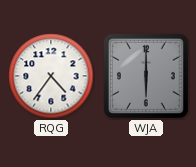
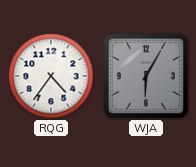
WJA: 6:00 -> 6:05
